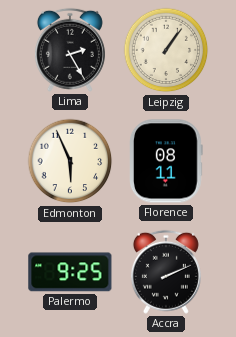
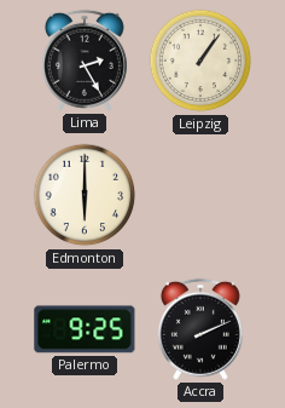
Edmonton: 5:56 -> 6:00
Florence: 08:11 -> none
